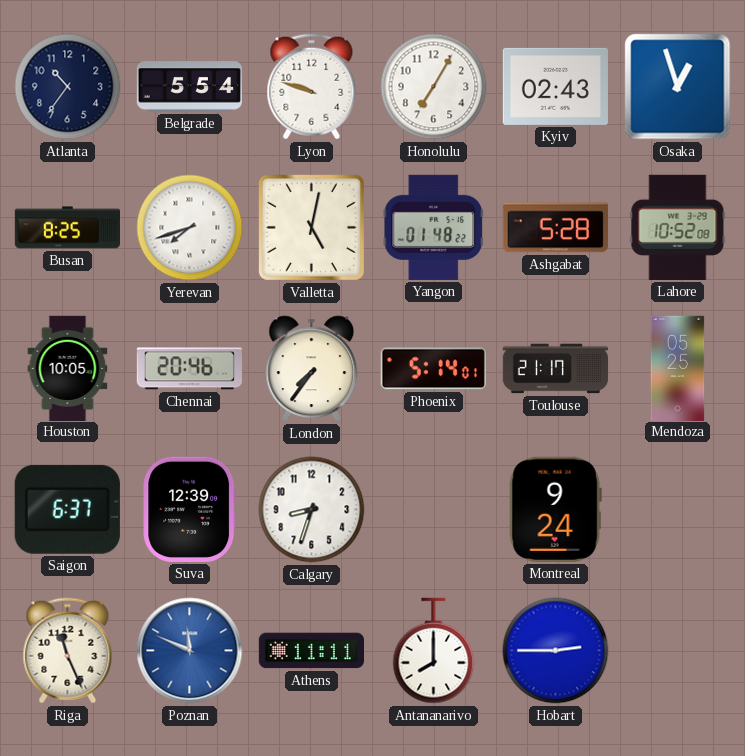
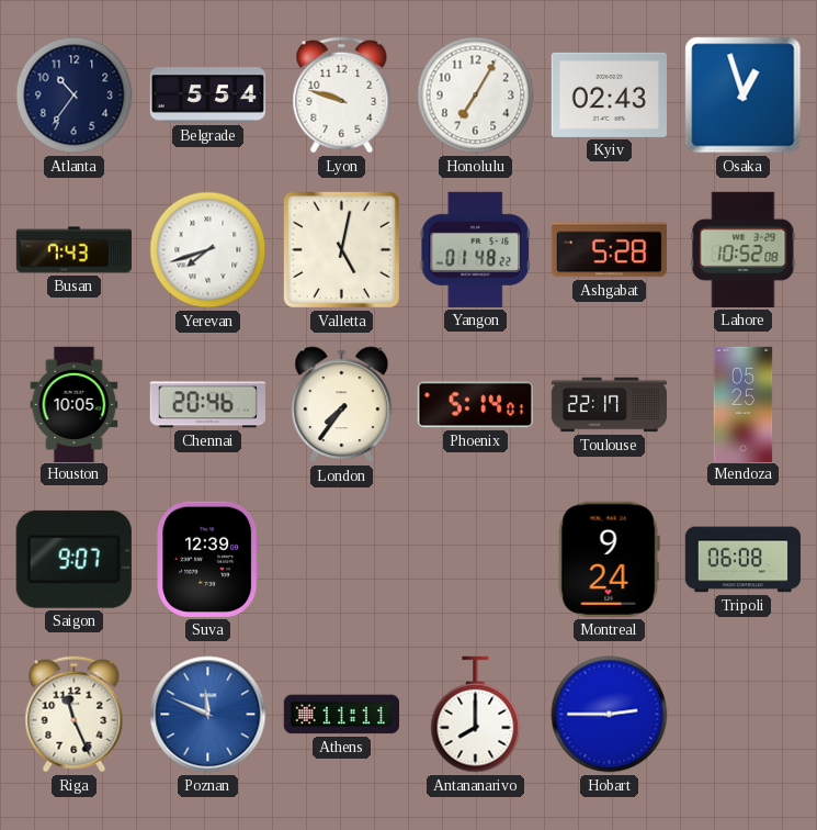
Busan: 8:25 -> 7:43
Toulouse: 21:17 -> 22:17
Saigon: 6:37 -> 9:07
Calgary: 8:33 -> none
Tripoli: none -> 06:08
